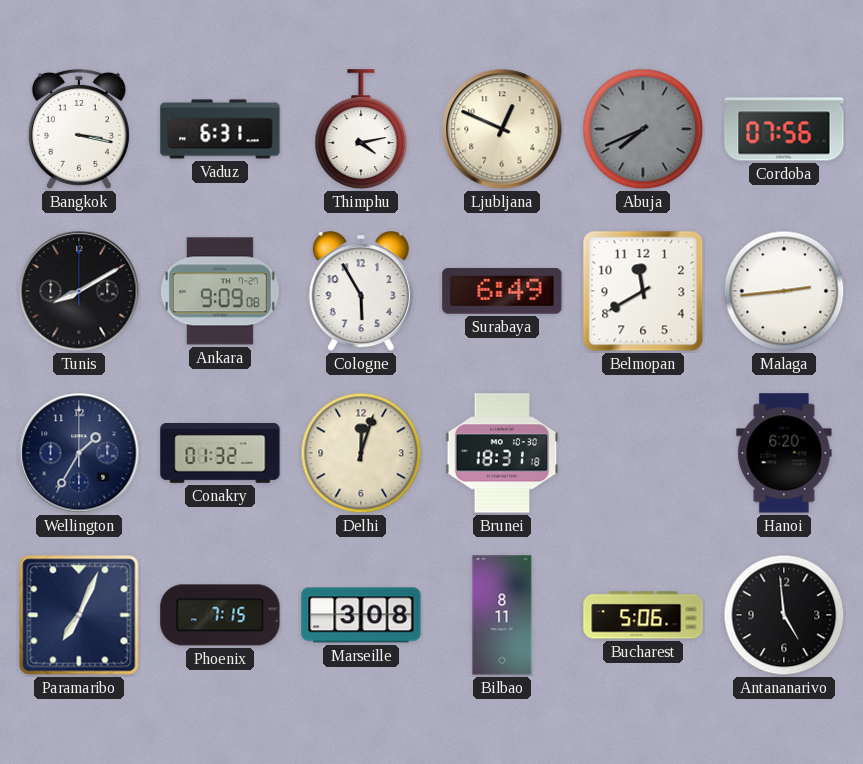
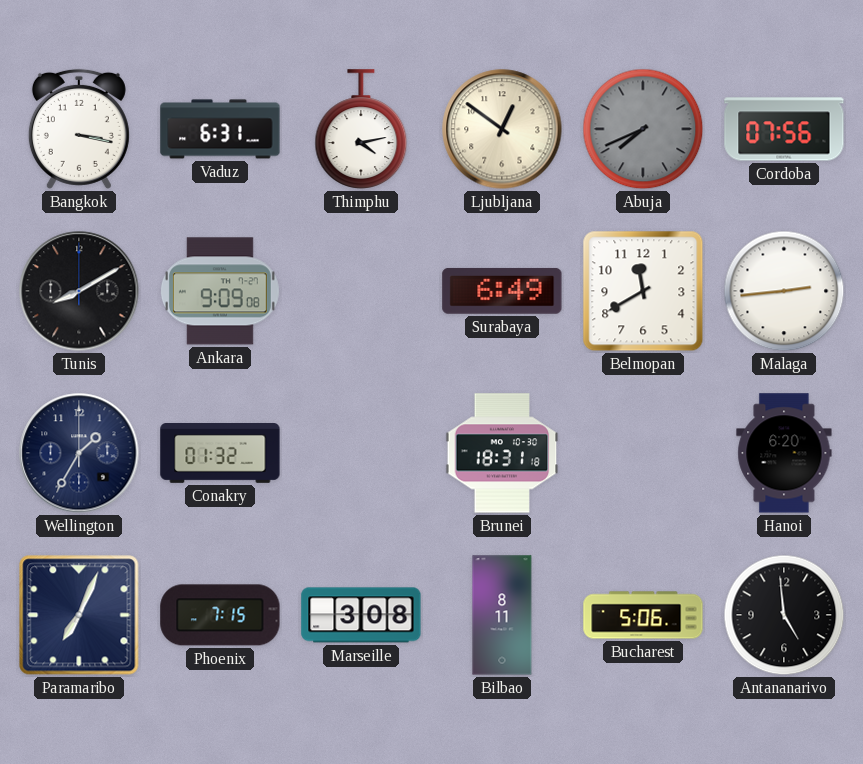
Ljubljana: 12:49 -> 12:51
Cologne: 5:55 -> none
Delhi: 12:03 -> none
